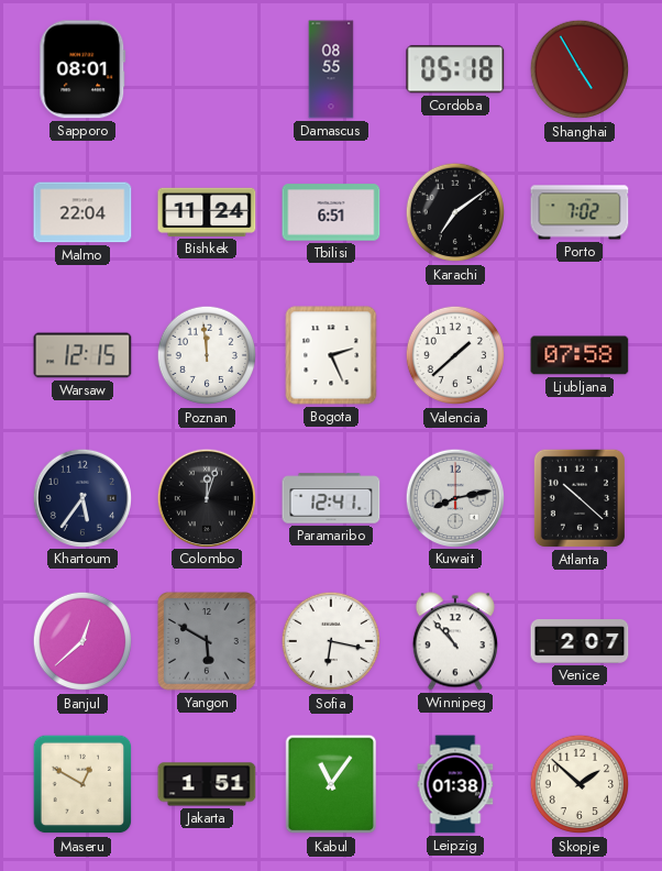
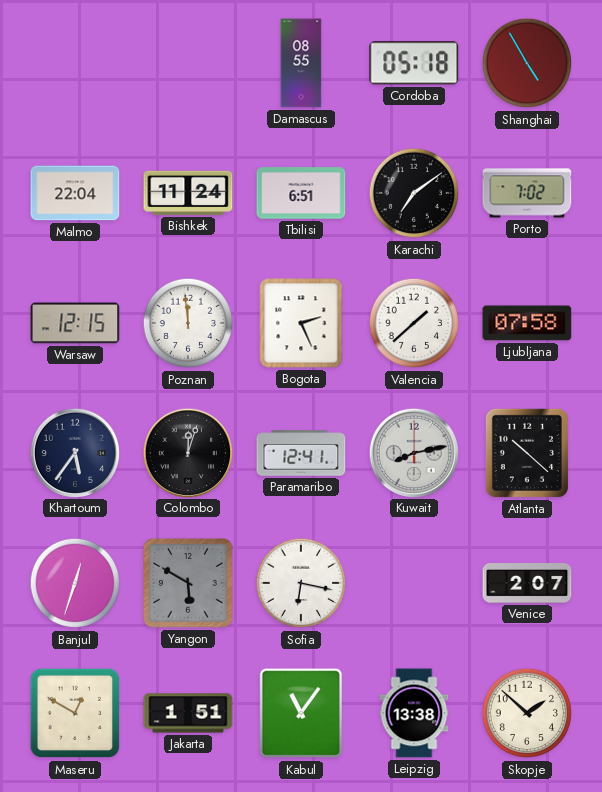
Sapporo: 08:01 -> none
Banjul: 12:38 -> 12:33
Winnipeg: 10:53 -> none
Leipzig: 01:38 -> 13:38
